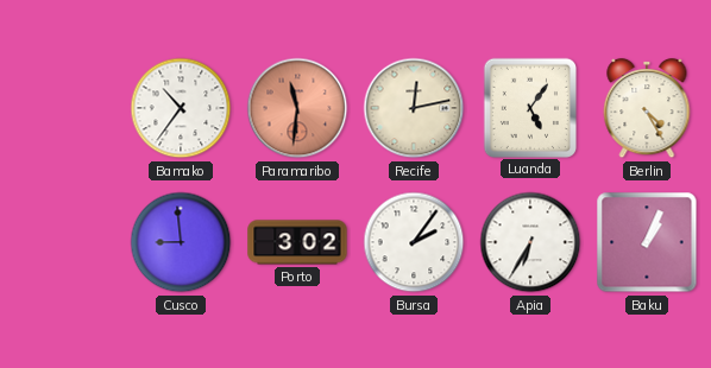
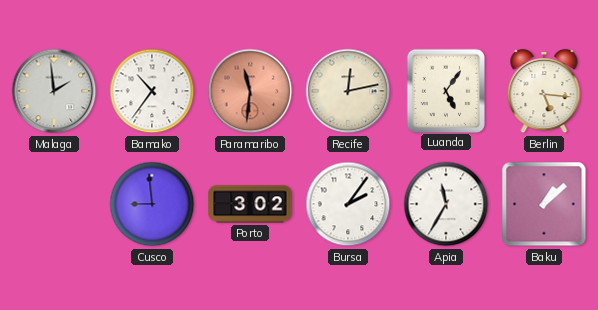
Malaga: none -> 1:59
Berlin: 4:25 -> 5:16
Apia: 6:35 -> 11:35
Baku: 1:04 -> 1:08
